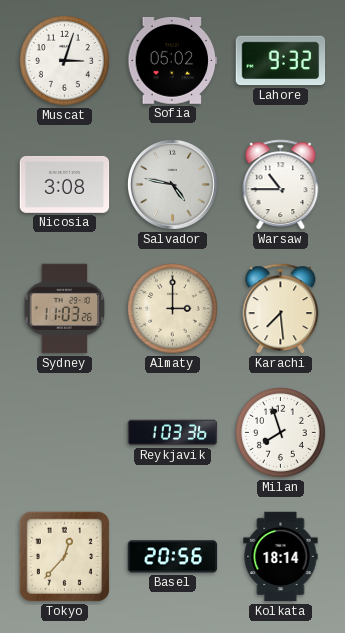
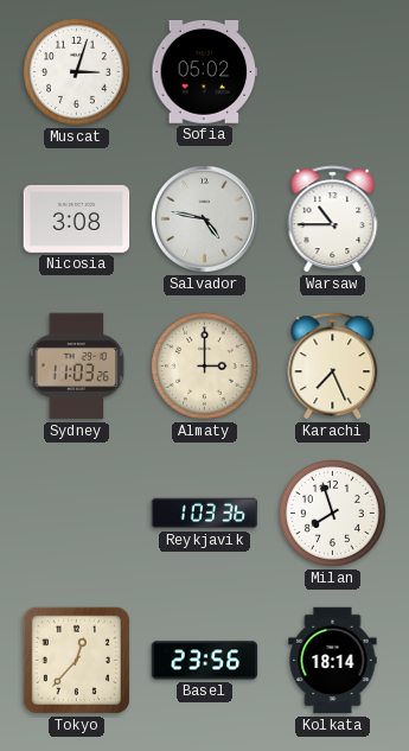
Lahore: 9:32 -> none
Karachi: 7:29 -> 7:26
Basel: 20:56 -> 23:56
